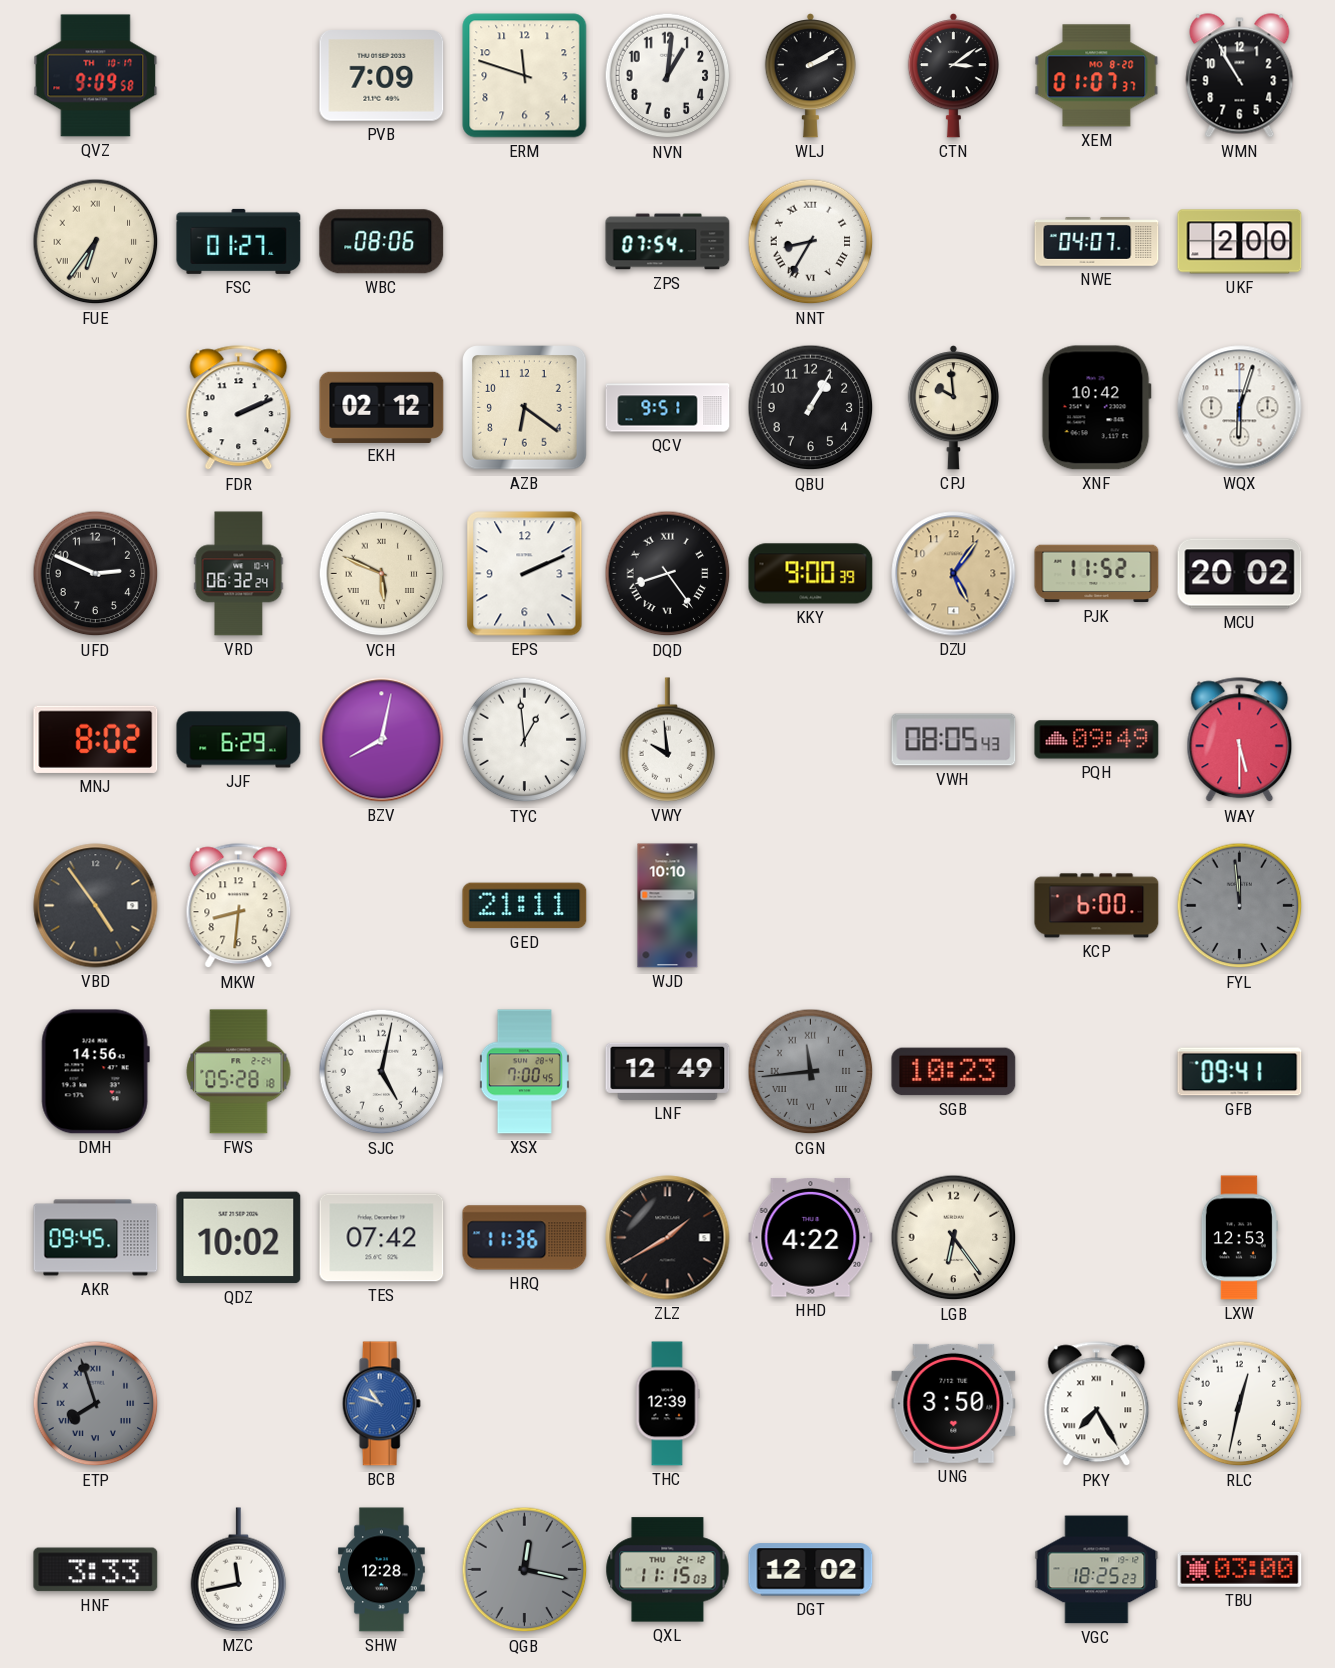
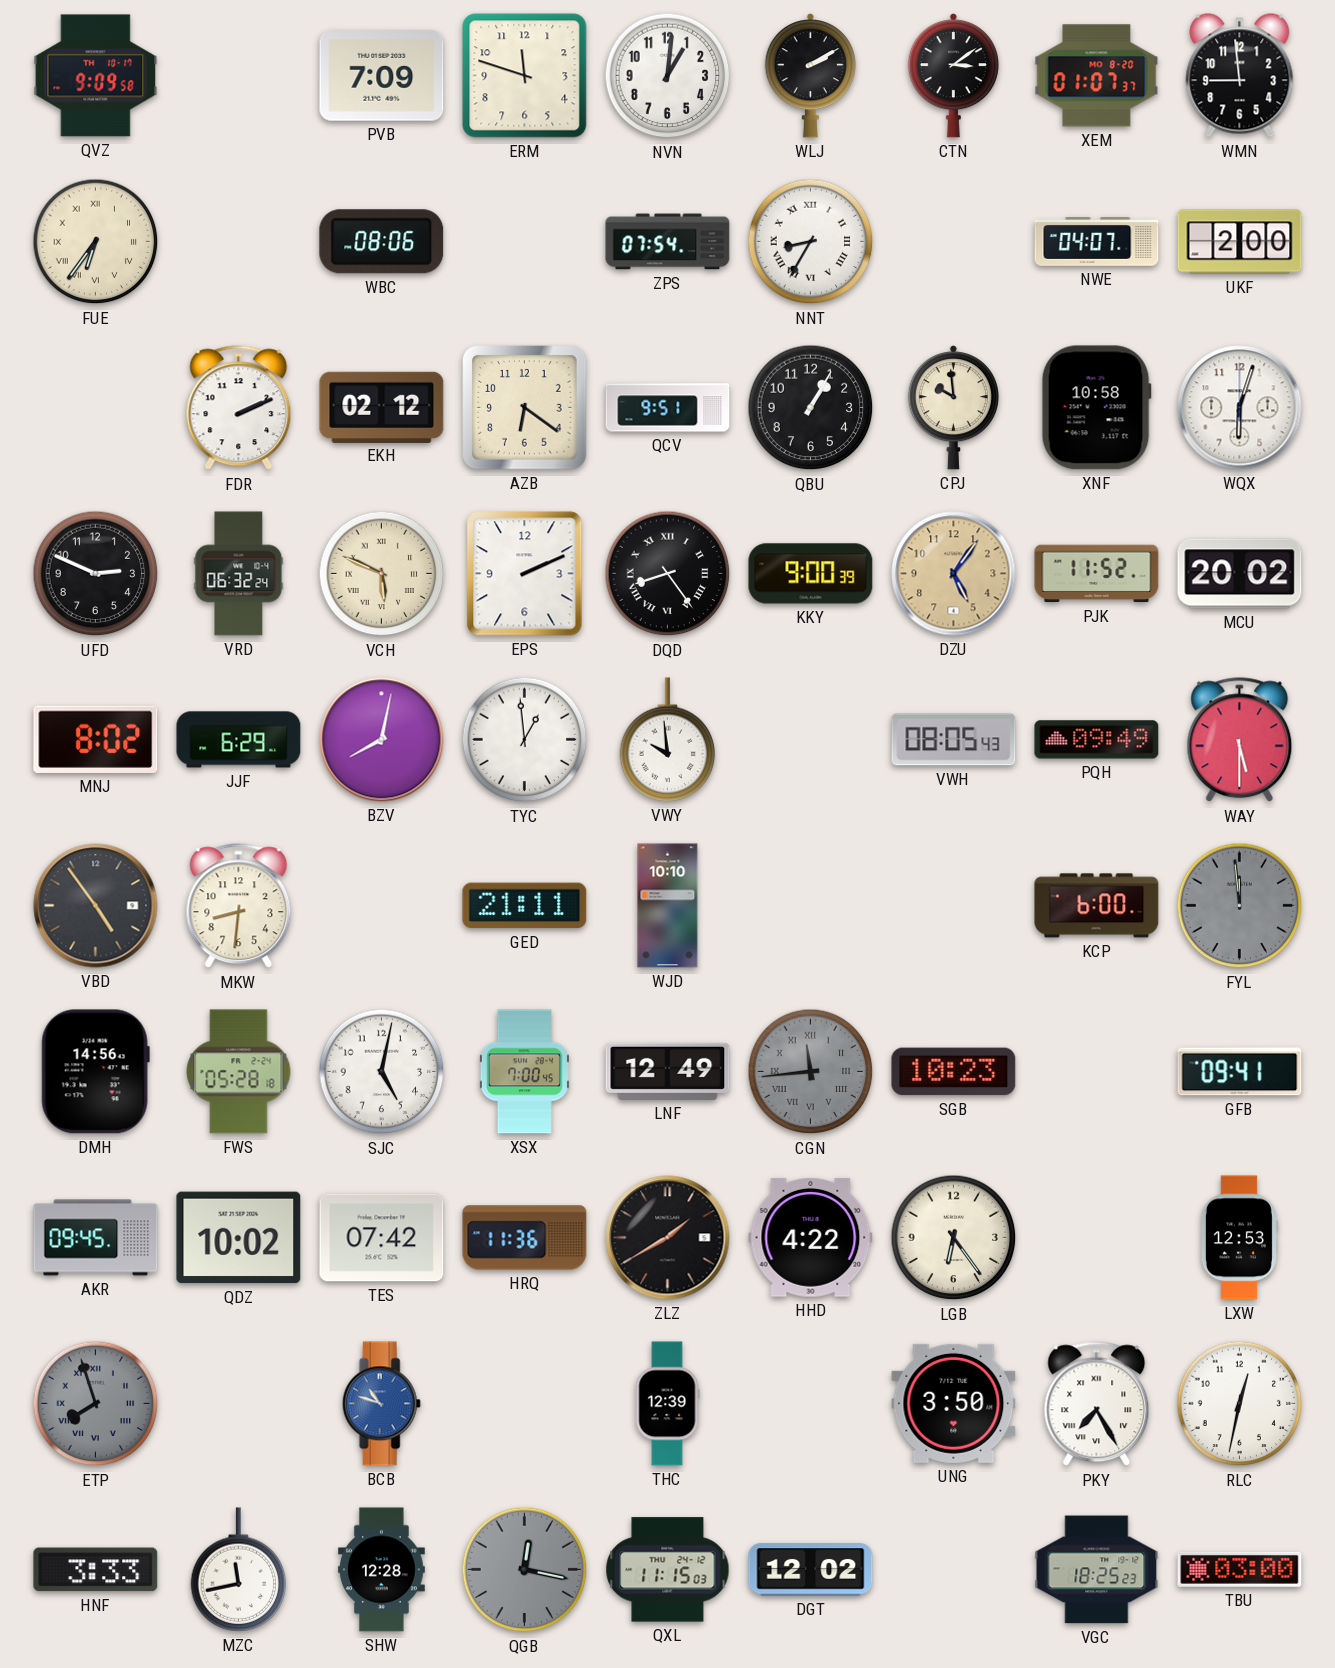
WMN: 10:55 -> 8:59
FSC: 01:27 -> none
XNF: 10:42 -> 10:58
